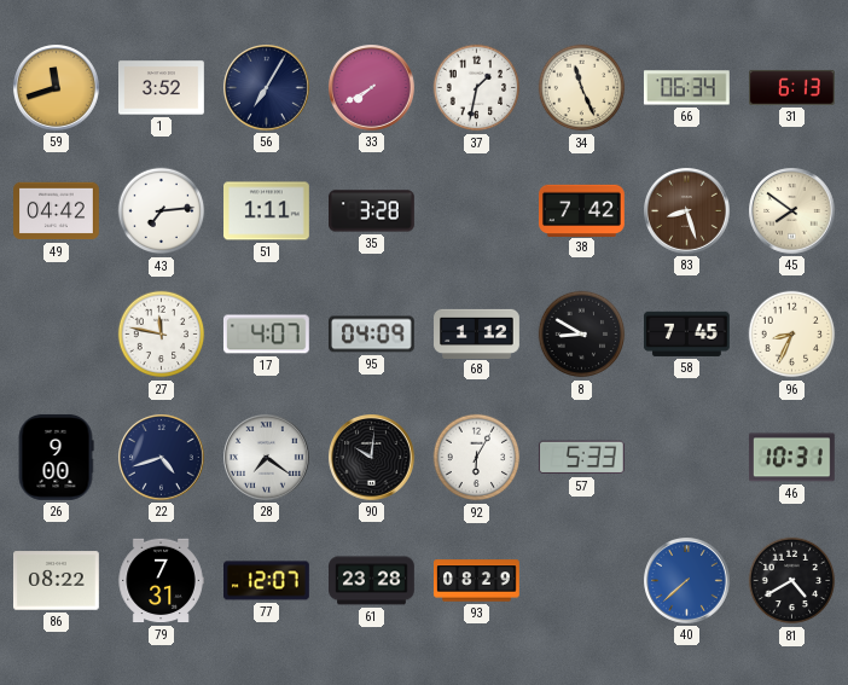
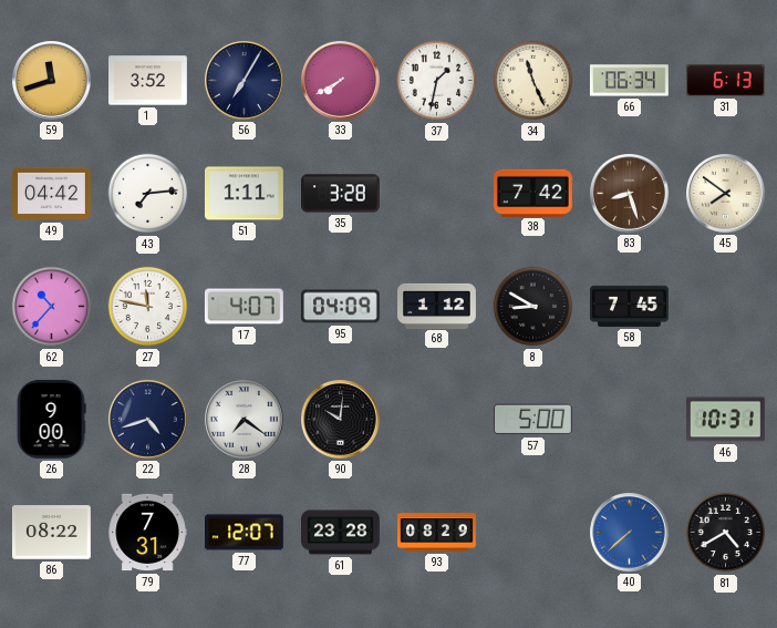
62: none -> 10:37
96: 8:34 -> none
92: 6:05 -> none
57: 5:33 -> 5:00
